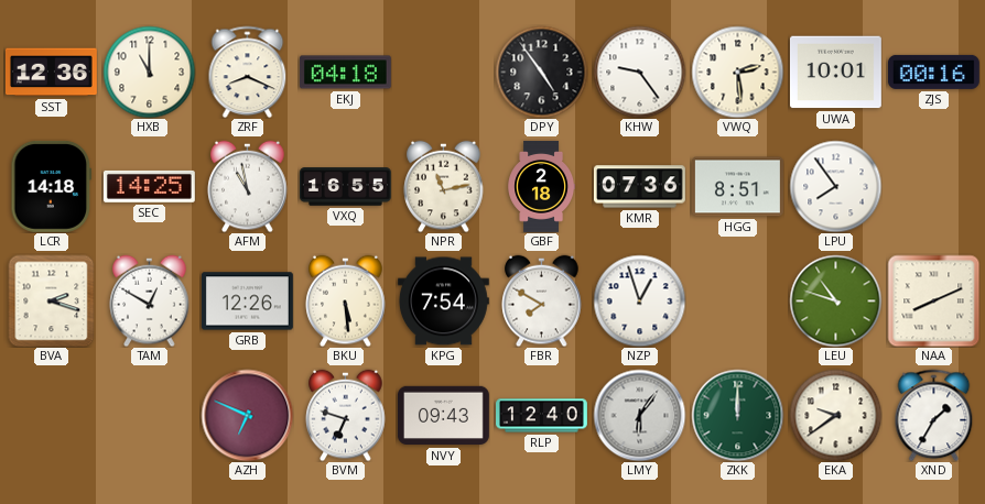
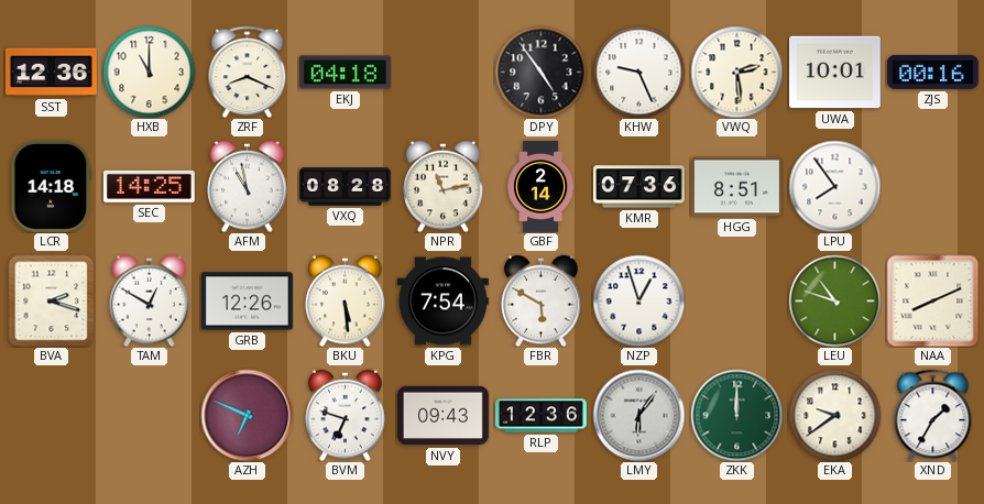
KHW: 9:24 -> 9:26
VXQ: 16:55 -> 08:28
GBF: 2:18 -> 2:14
FBR: 7:50 -> 5:50
RLP: 12:40 -> 12:36
